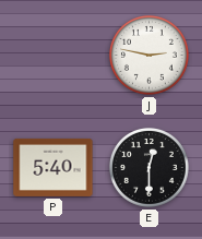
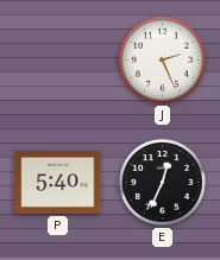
J: 2:47 -> 2:26
E: 12:30 -> 12:34
